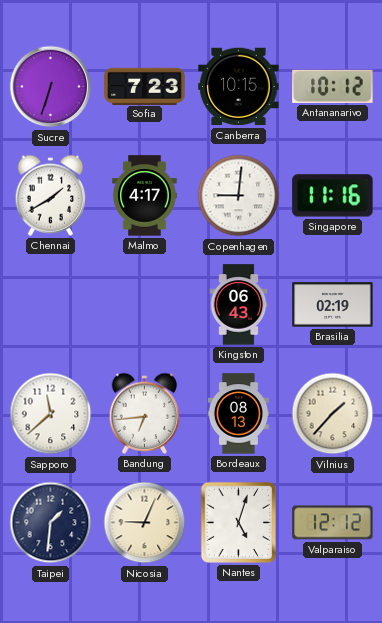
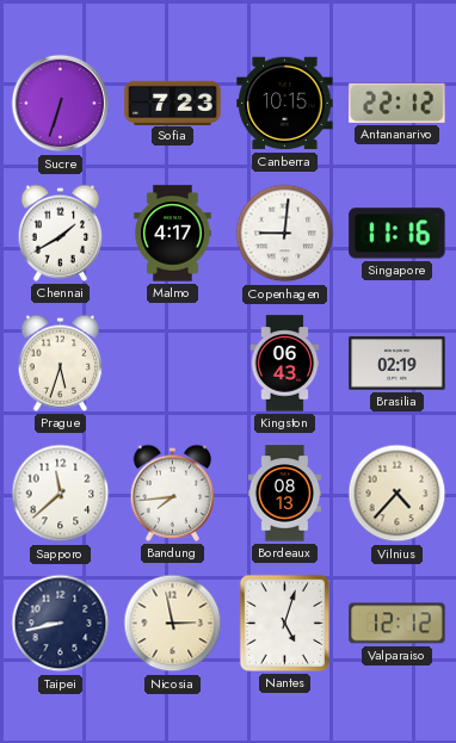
Antananarivo: 10:12 -> 22:12
Prague: none -> 5:33
Bandung: 6:44 -> 7:44
Vilnius: 1:37 -> 4:37
Taipei: 1:31 -> 8:43
Nicosia: 9:04 -> 2:58
